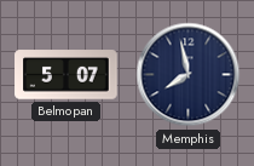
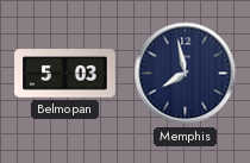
Belmopan: 5:07 -> 5:03
